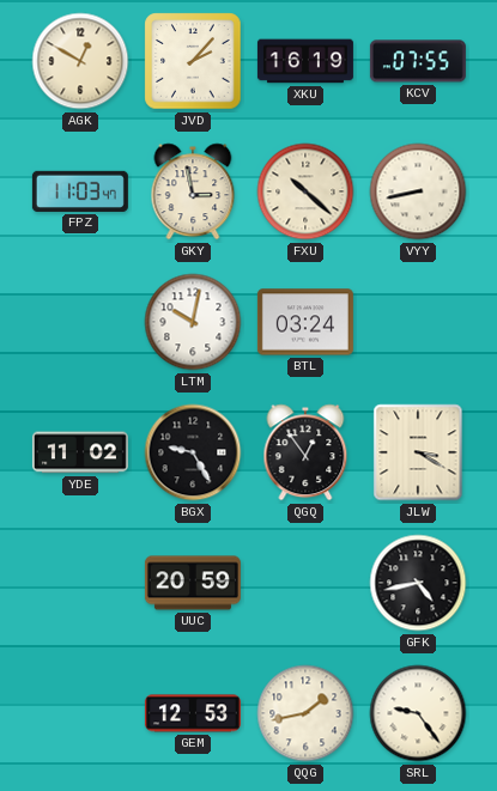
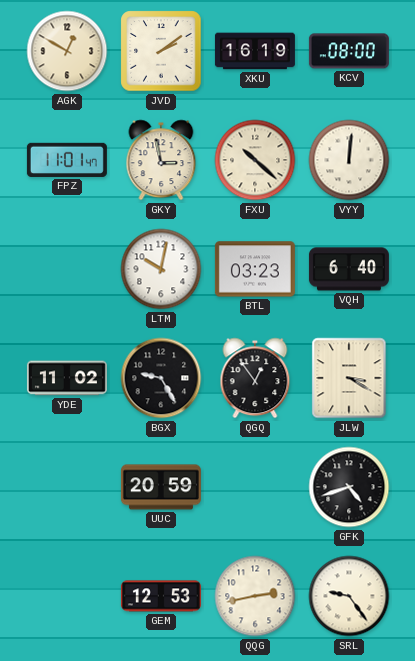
JVD: 2:07 -> 2:09
KCV: 07:55 -> 08:00
FPZ: 11:03 -> 11:01
VYY: 8:43 -> 12:01
BTL: 03:24 -> 03:23
VQH: none -> 6:40
GFK: 4:43 -> 4:42
QQG: 1:43 -> 2:43
